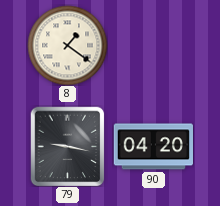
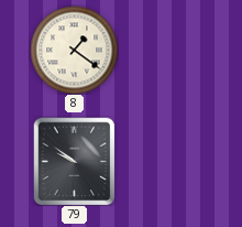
79: 9:17 -> 9:51
90: 04:20 -> none
